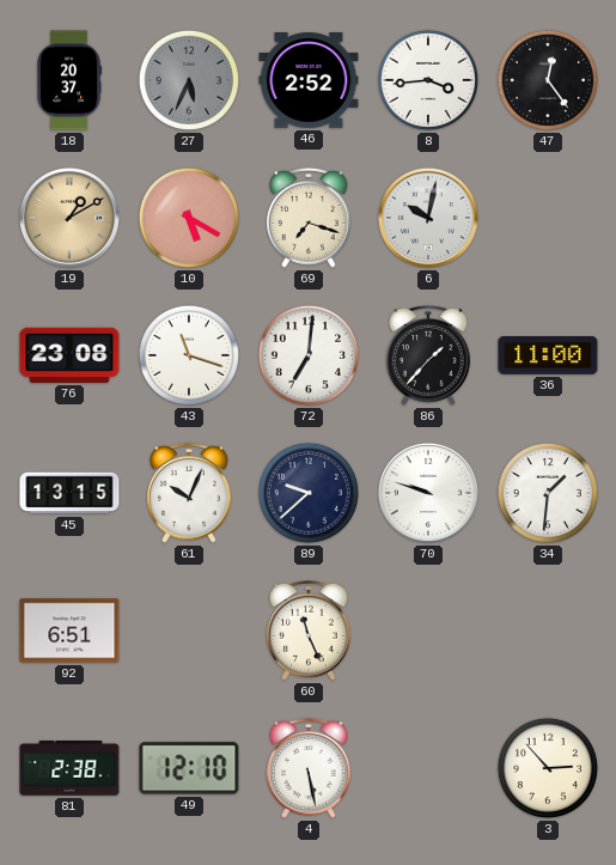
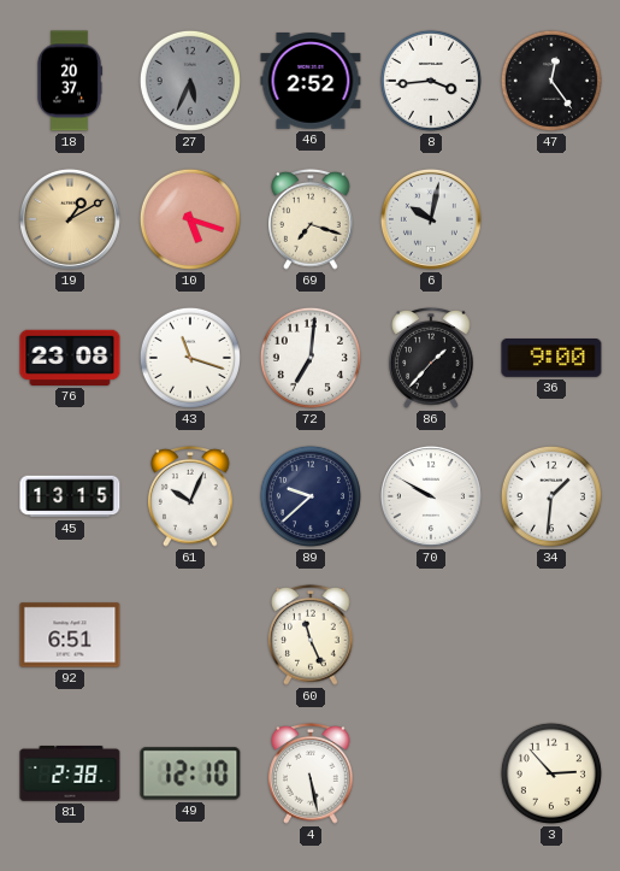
10: 5:20 -> 5:18
36: 11:00 -> 9:00
70: 9:48 -> 9:50
